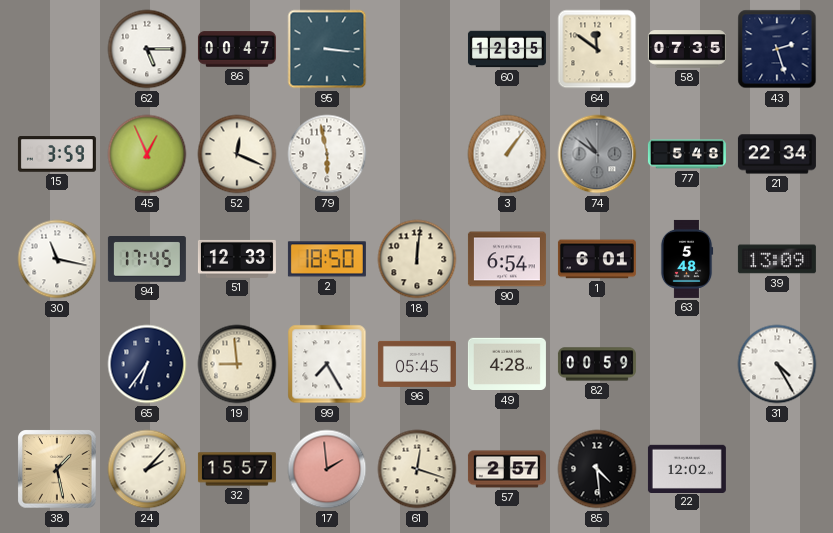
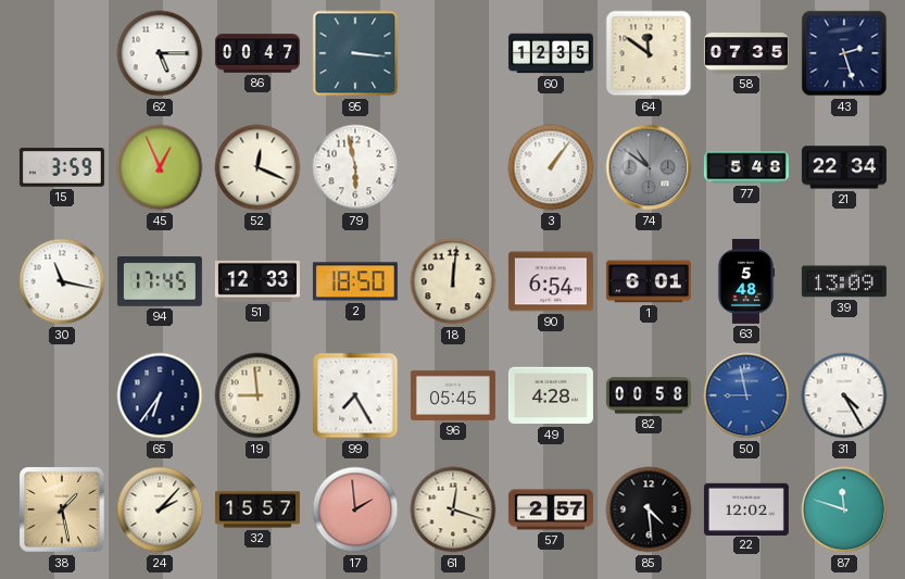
82: 00:59 -> 00:58
50: none -> 8:58
87: none -> 11:48
